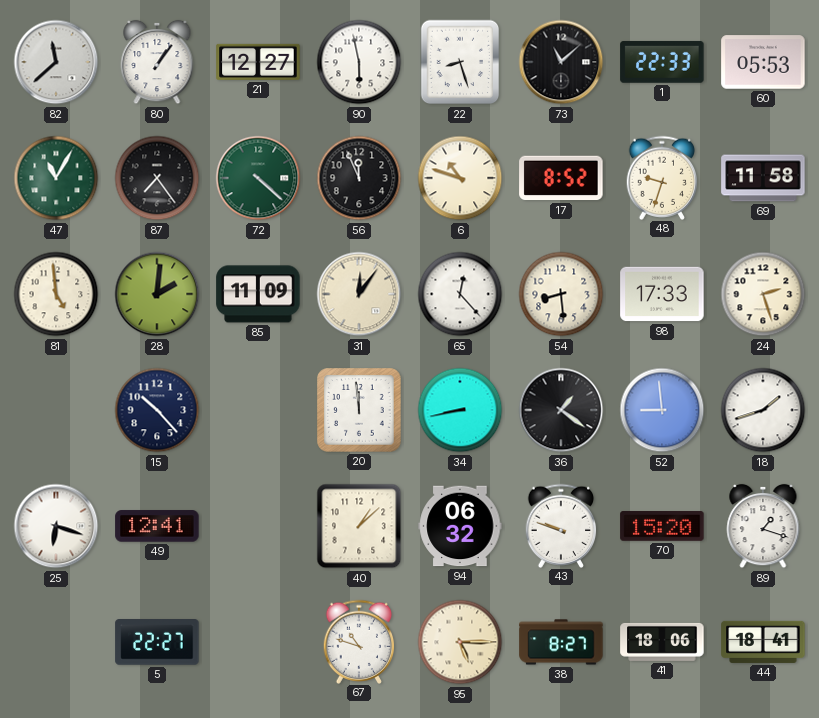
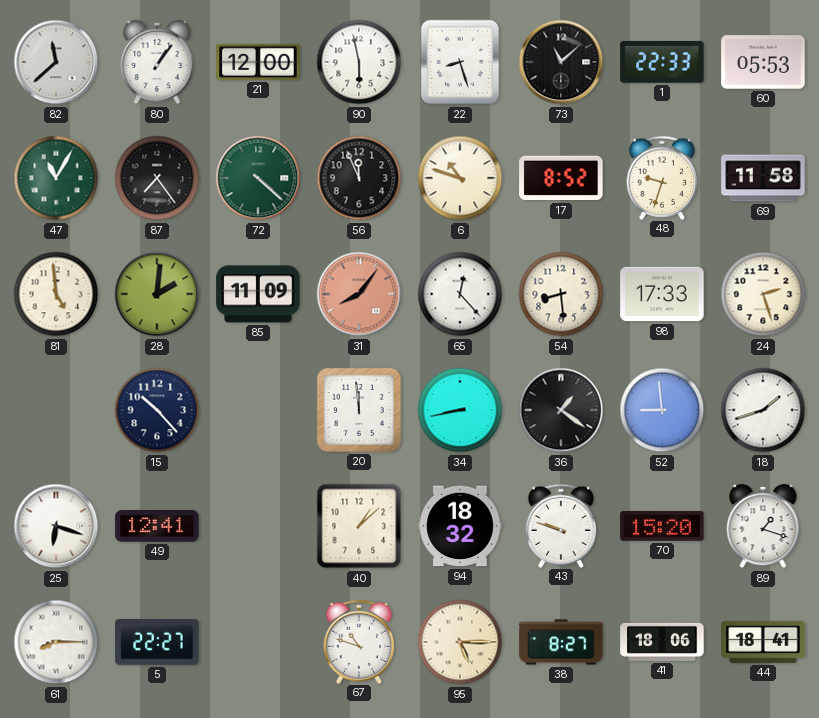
21: 12:27 -> 12:00
31: 12:06 -> 8:06
31 dial: cream -> salmon
94: 06:32 -> 18:32
61: none -> 8:15
